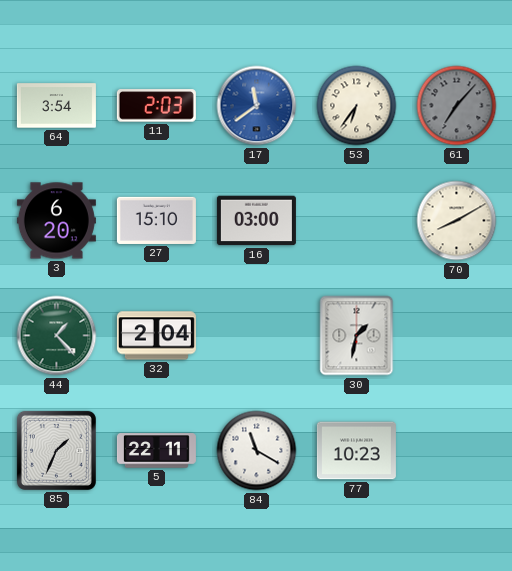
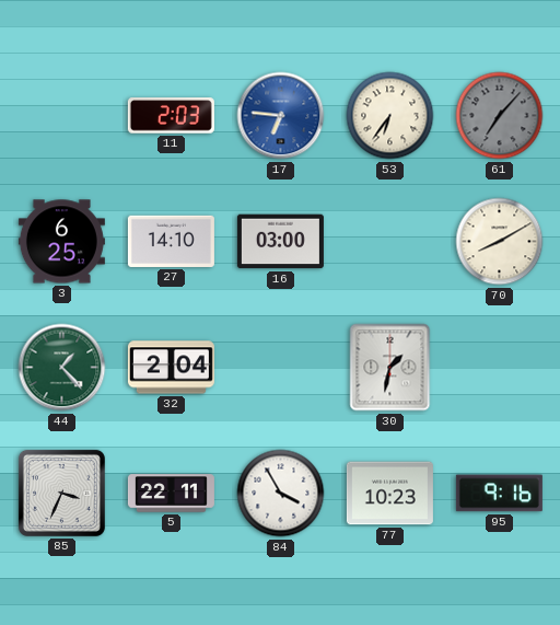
64: 3:54 -> none
17: 11:39 -> 6:46
3: 6:20 -> 6:25
27: 15:10 -> 14:10
85: 1:34 -> 3:34
84: 11:20 -> 3:55
95: none -> 9:16
